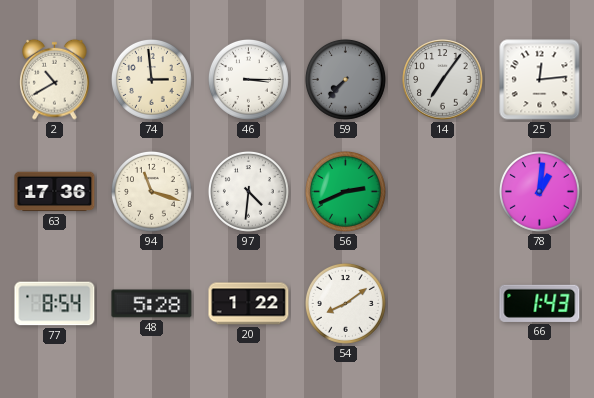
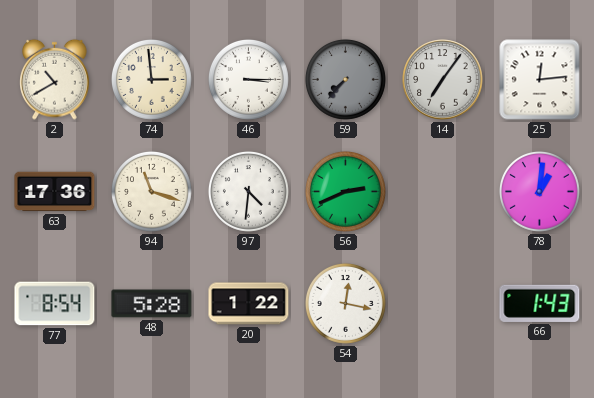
54: 8:09 -> 12:17
